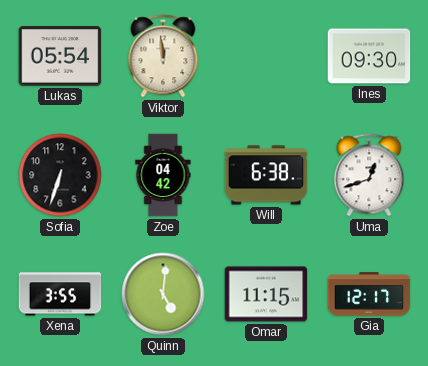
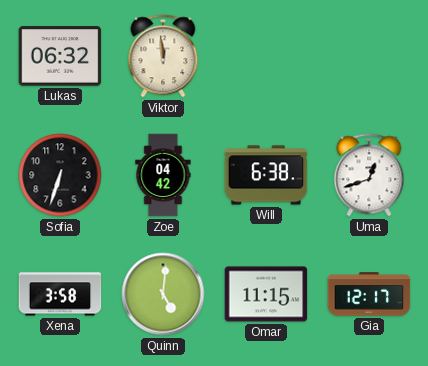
Lukas: 05:54 -> 06:32
Ines: 09:30 -> none
Xena: 3:55 -> 3:58
